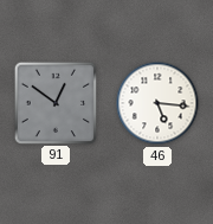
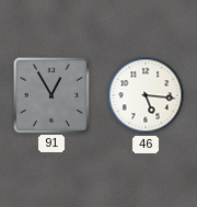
91: 12:51 -> 12:55
